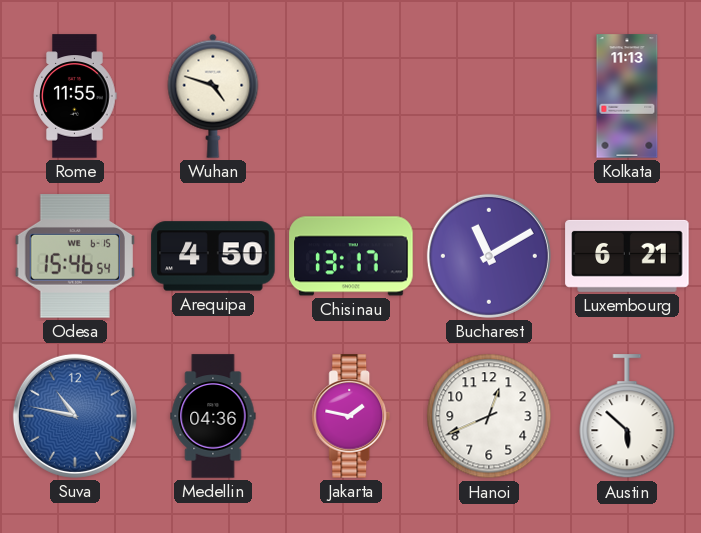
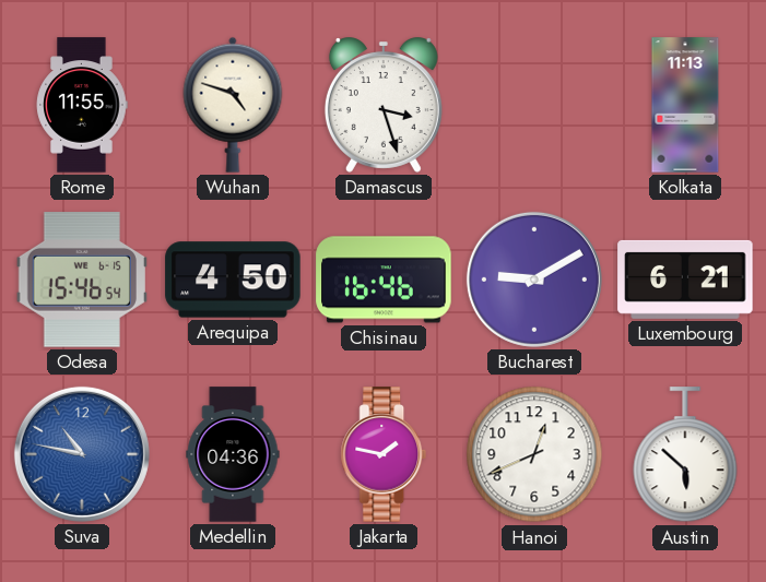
Damascus: none -> 3:27
Chisinau: 13:17 -> 16:46
Bucharest: 11:10 -> 9:10
